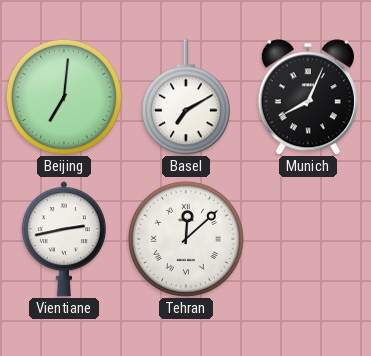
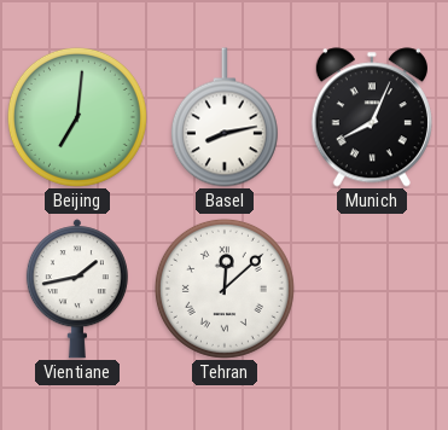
Basel: 7:10 -> 8:13
Vientiane: 2:43 -> 1:43
